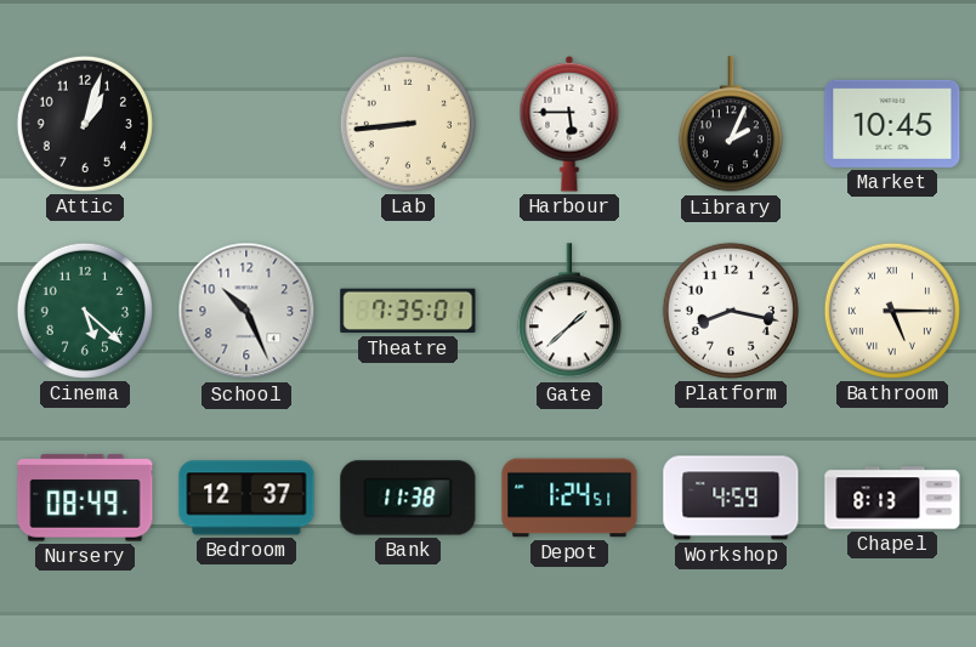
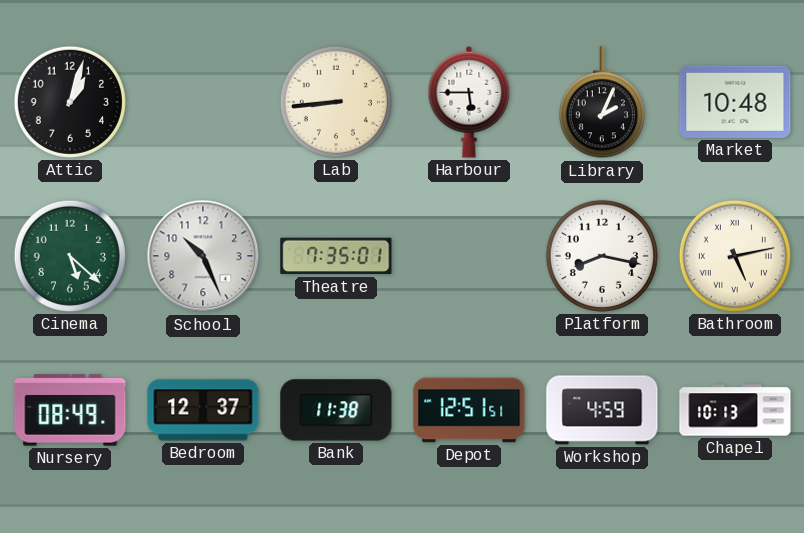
Market: 10:45 -> 10:48
Gate: 1:38 -> none
Bathroom: 5:15 -> 5:13
Depot: 1:24 -> 12:51
Chapel: 8:13 -> 10:13
